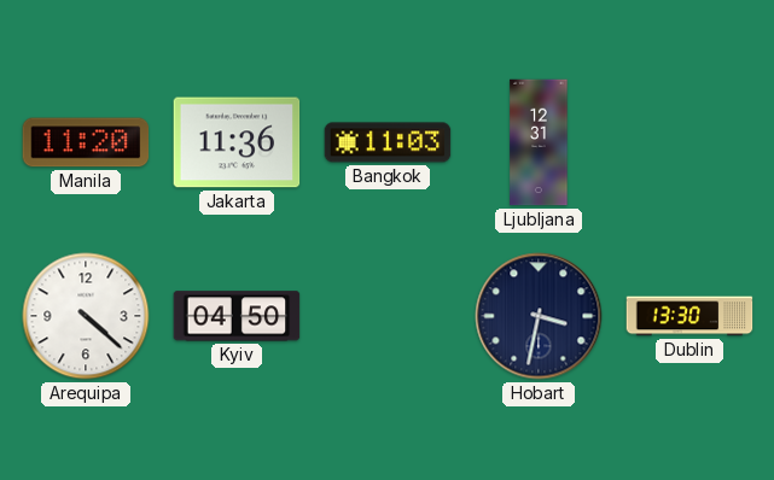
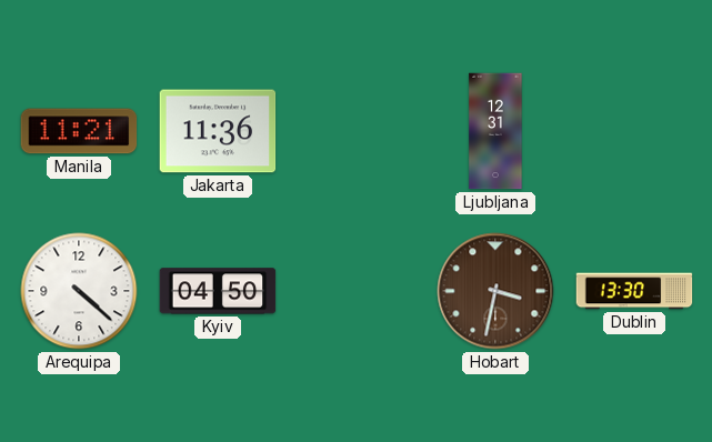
Manila: 11:20 -> 11:21
Bangkok: 11:03 -> none
Hobart dial: navy -> brown
